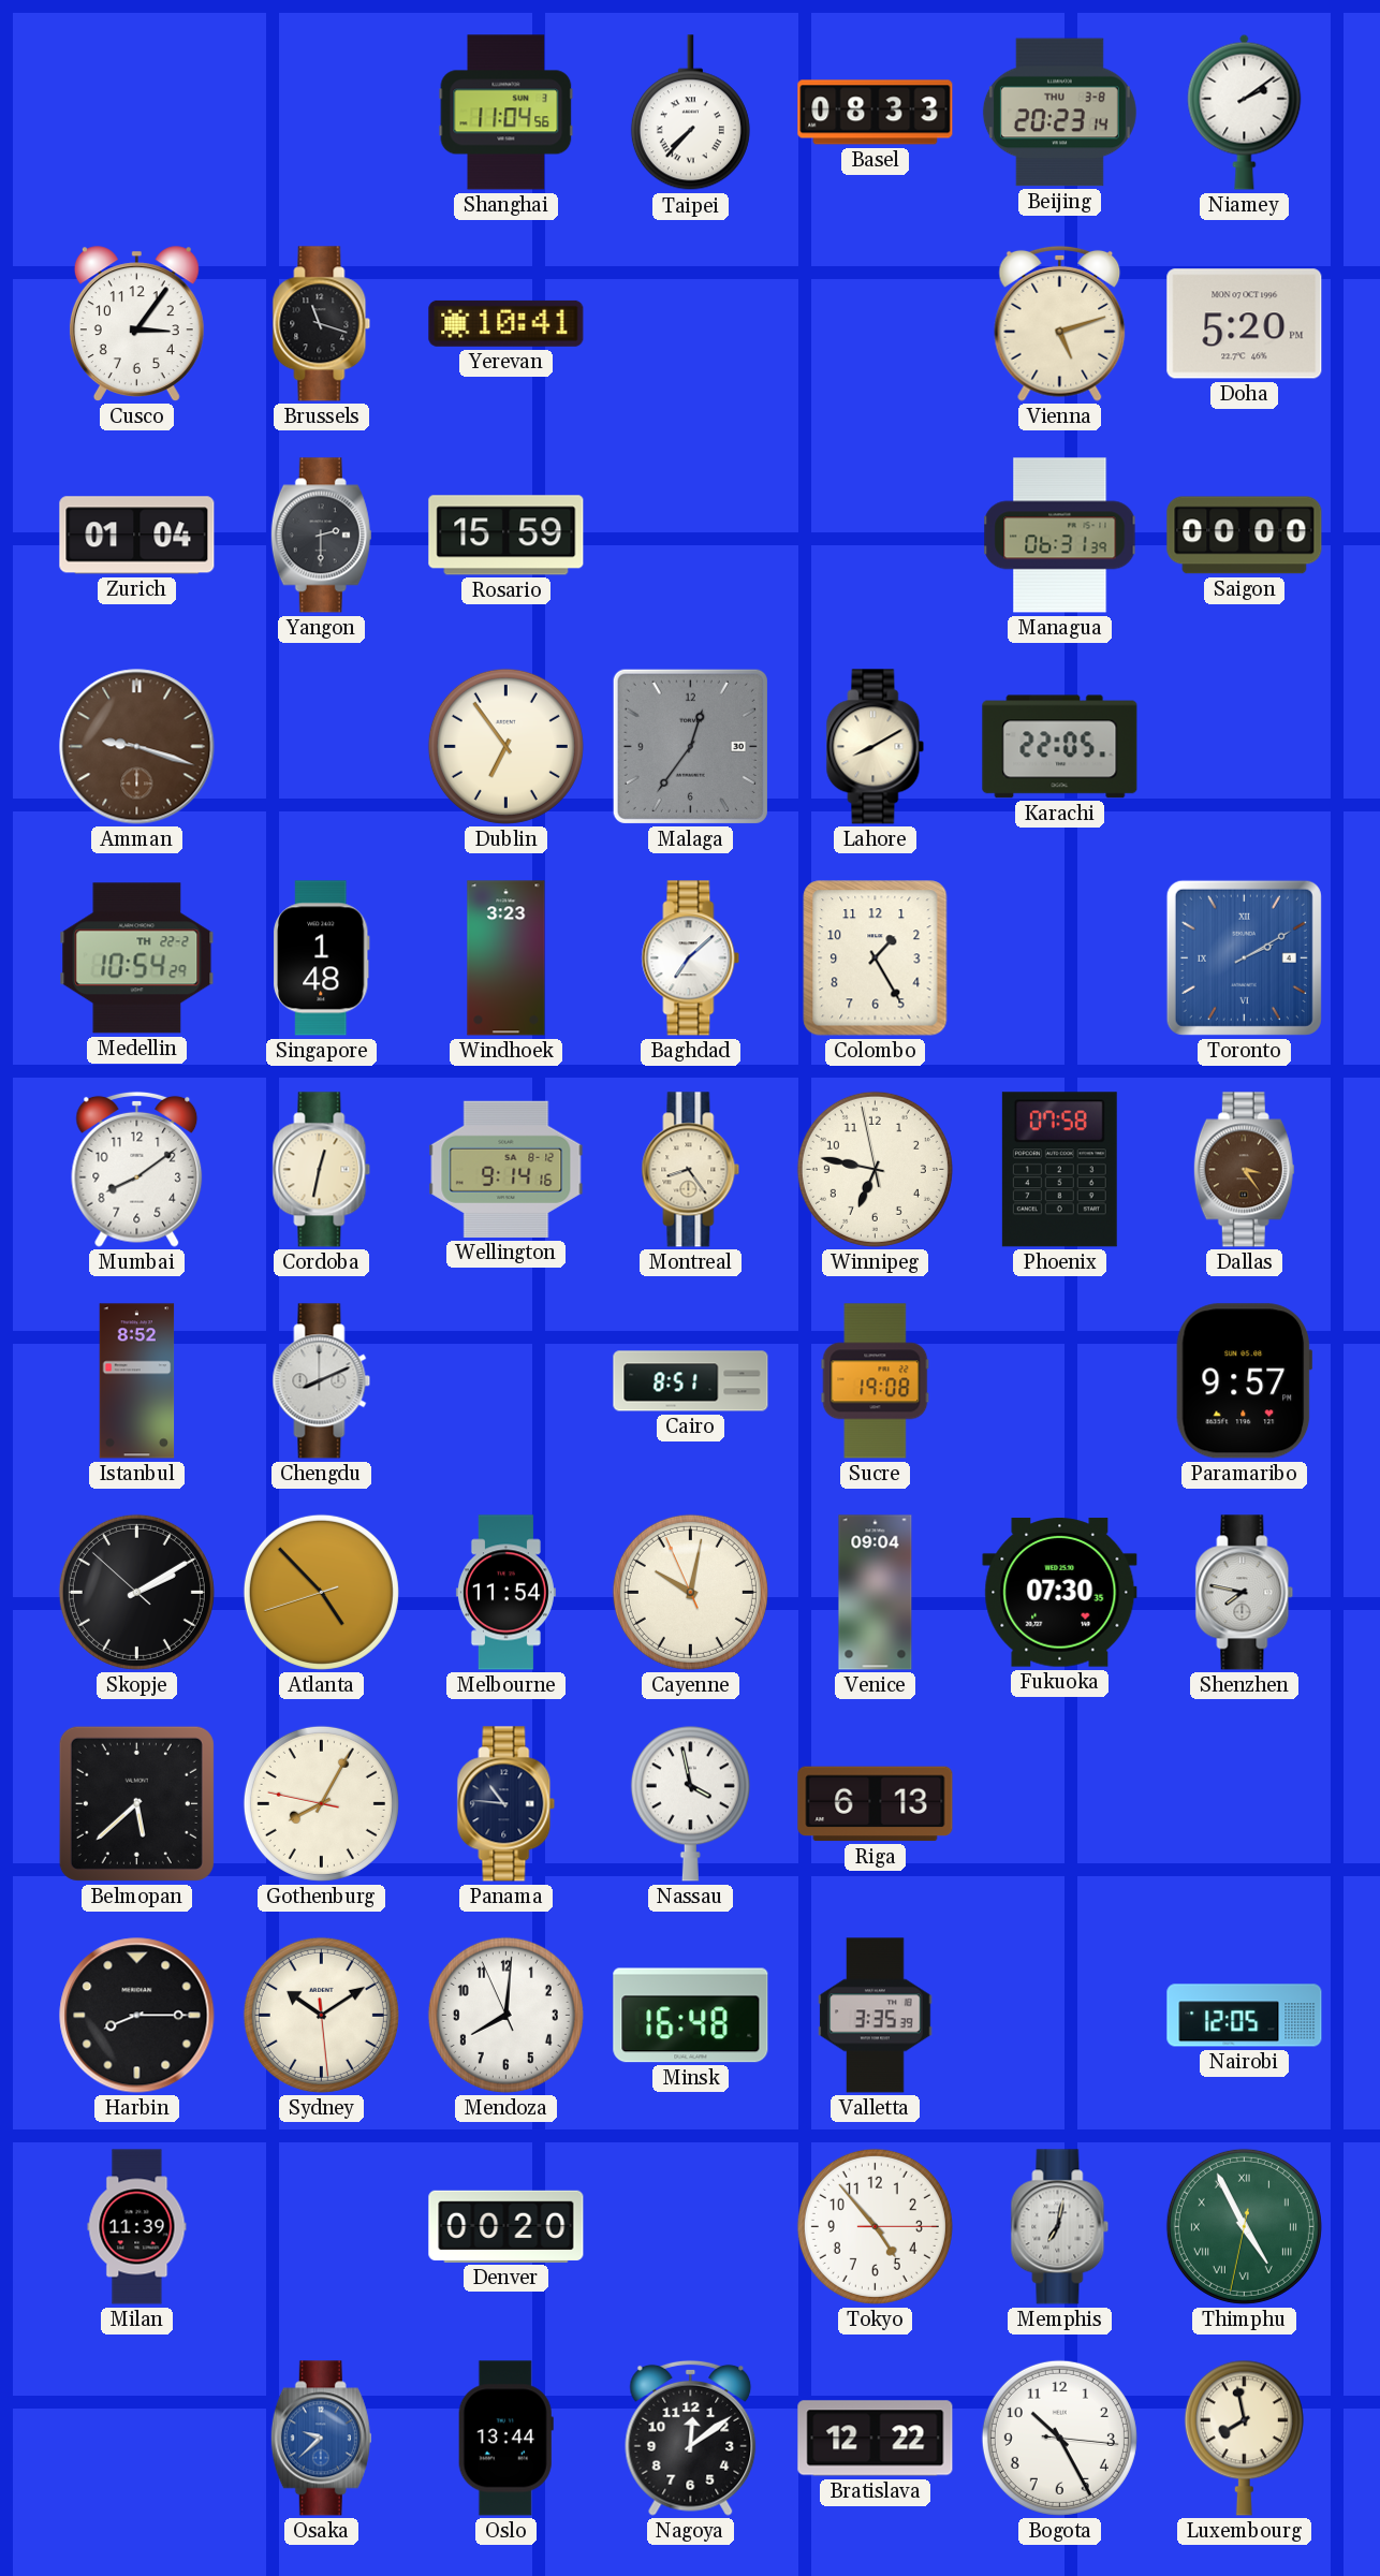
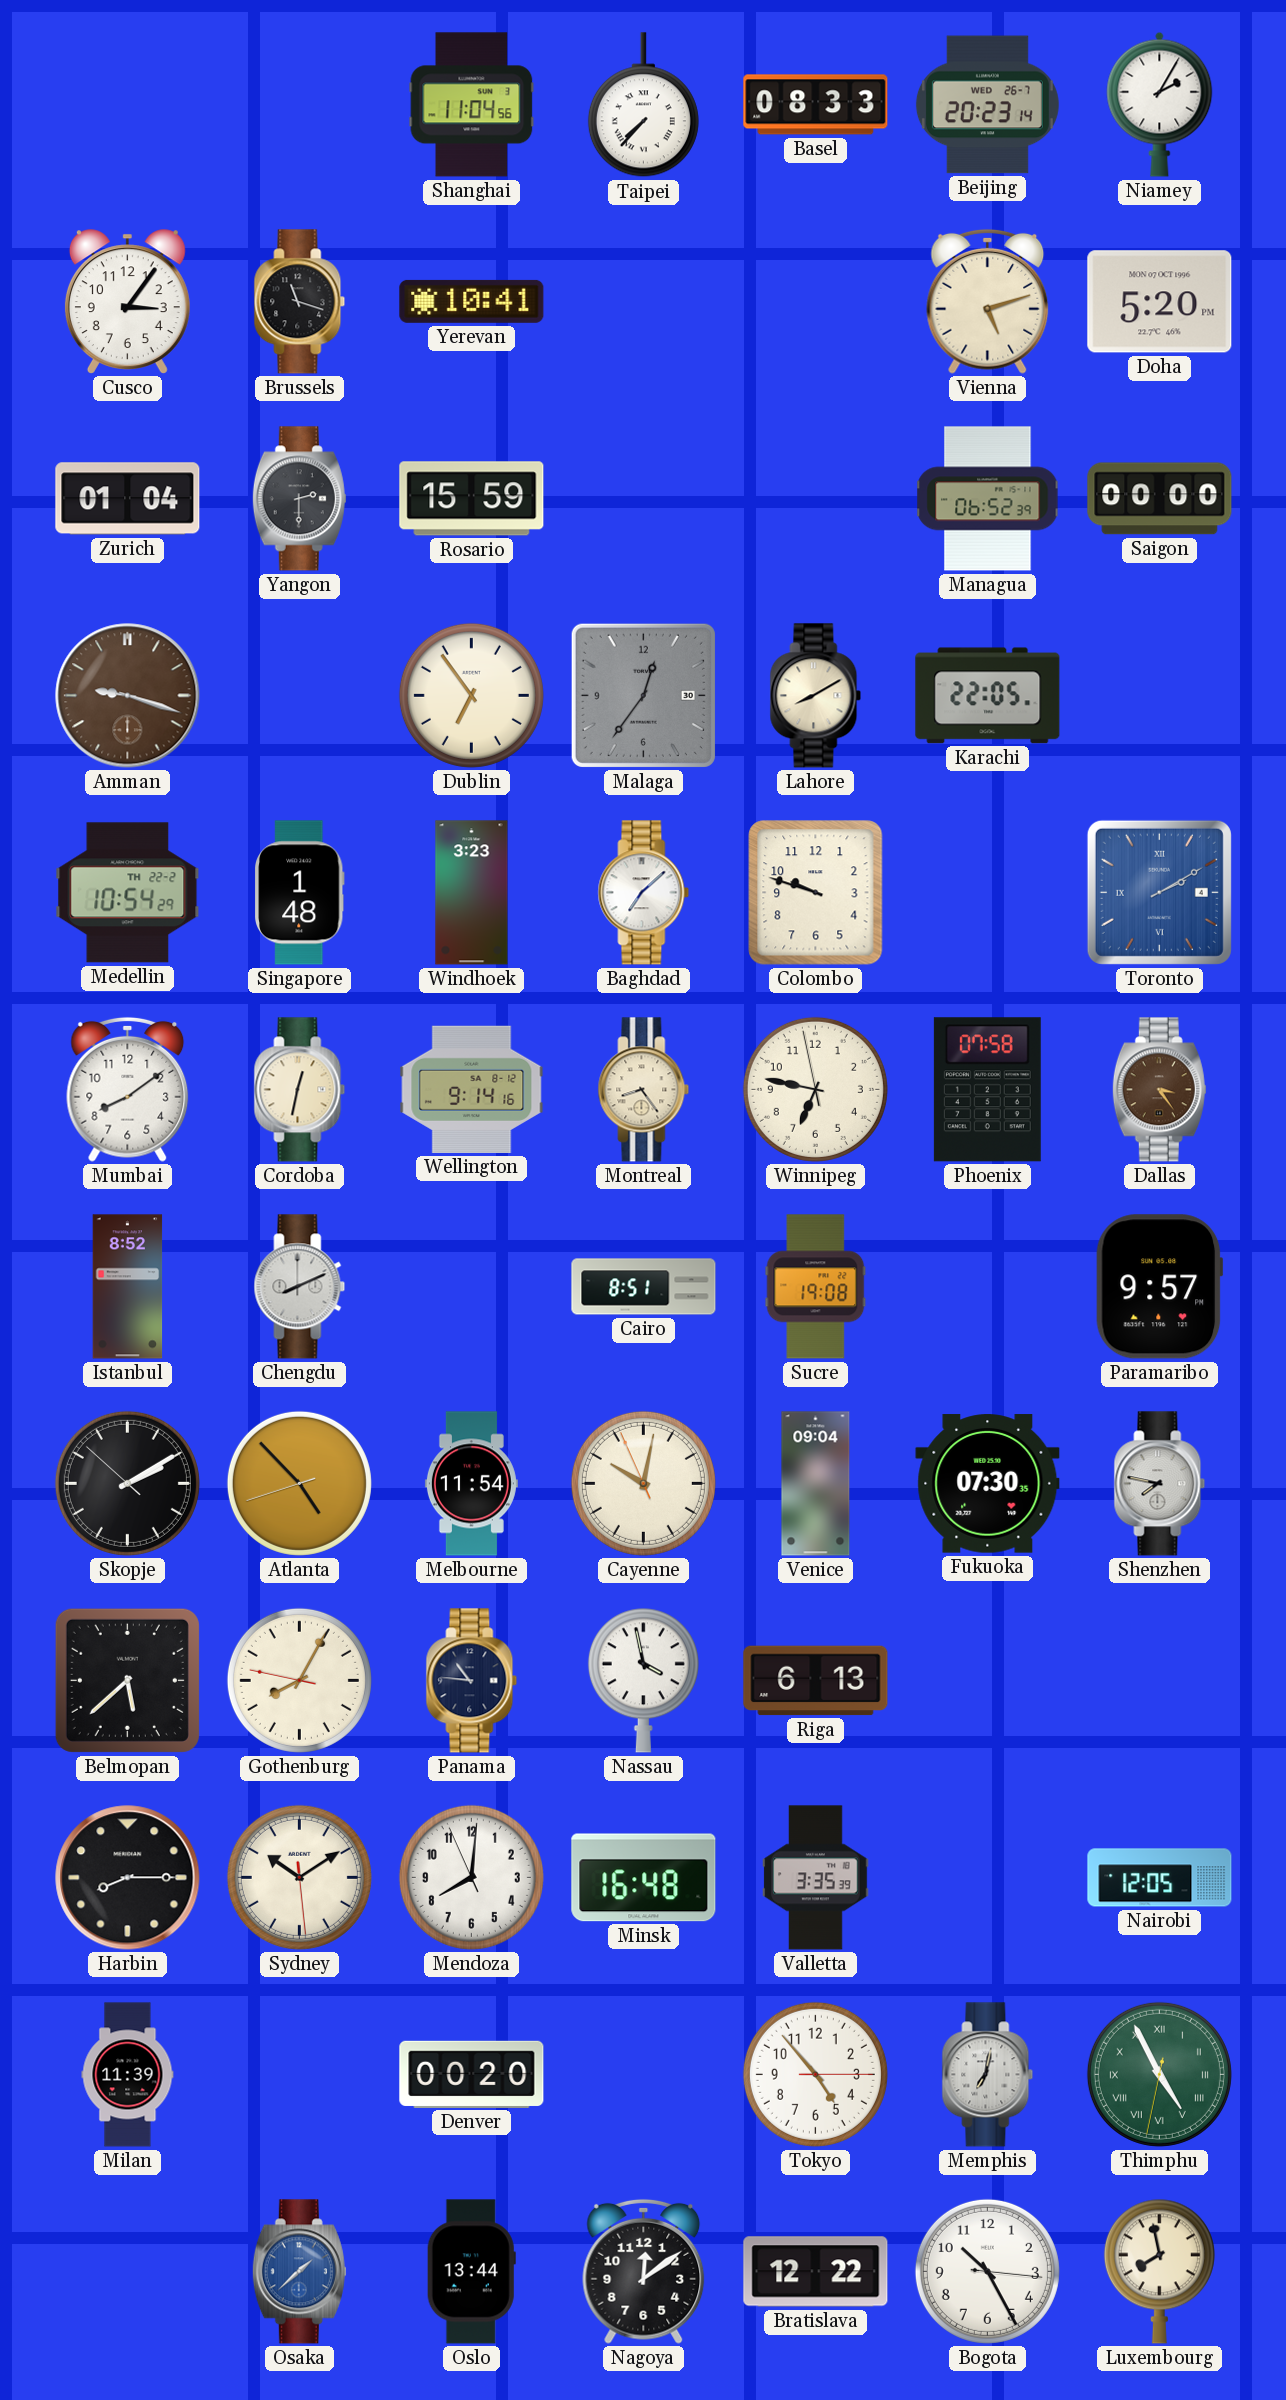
Beijing date: THU 3-8 -> WED 26-7
Niamey: 2:09 -> 2:05
Managua: 06:31 -> 06:52
Colombo: 1:25 -> 9:48
Osaka: 9:38 -> 1:38
